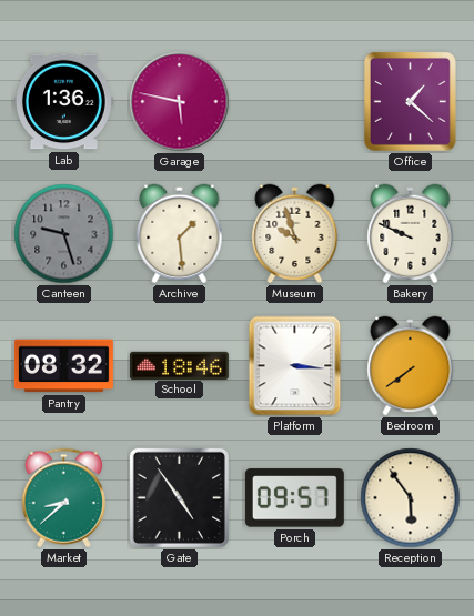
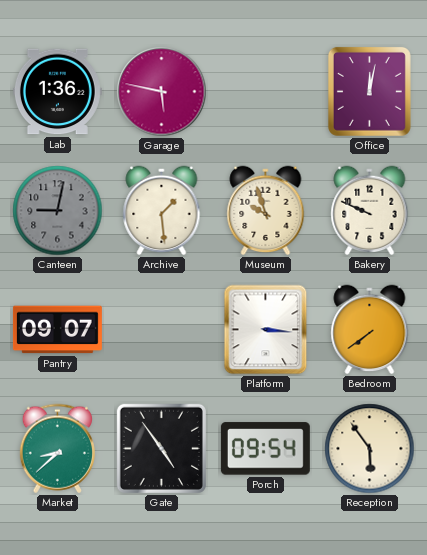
Office: 1:22 -> 12:02
Canteen: 9:27 -> 9:02
Pantry: 08:32 -> 09:07
School: 18:46 -> none
Porch: 09:57 -> 09:54
